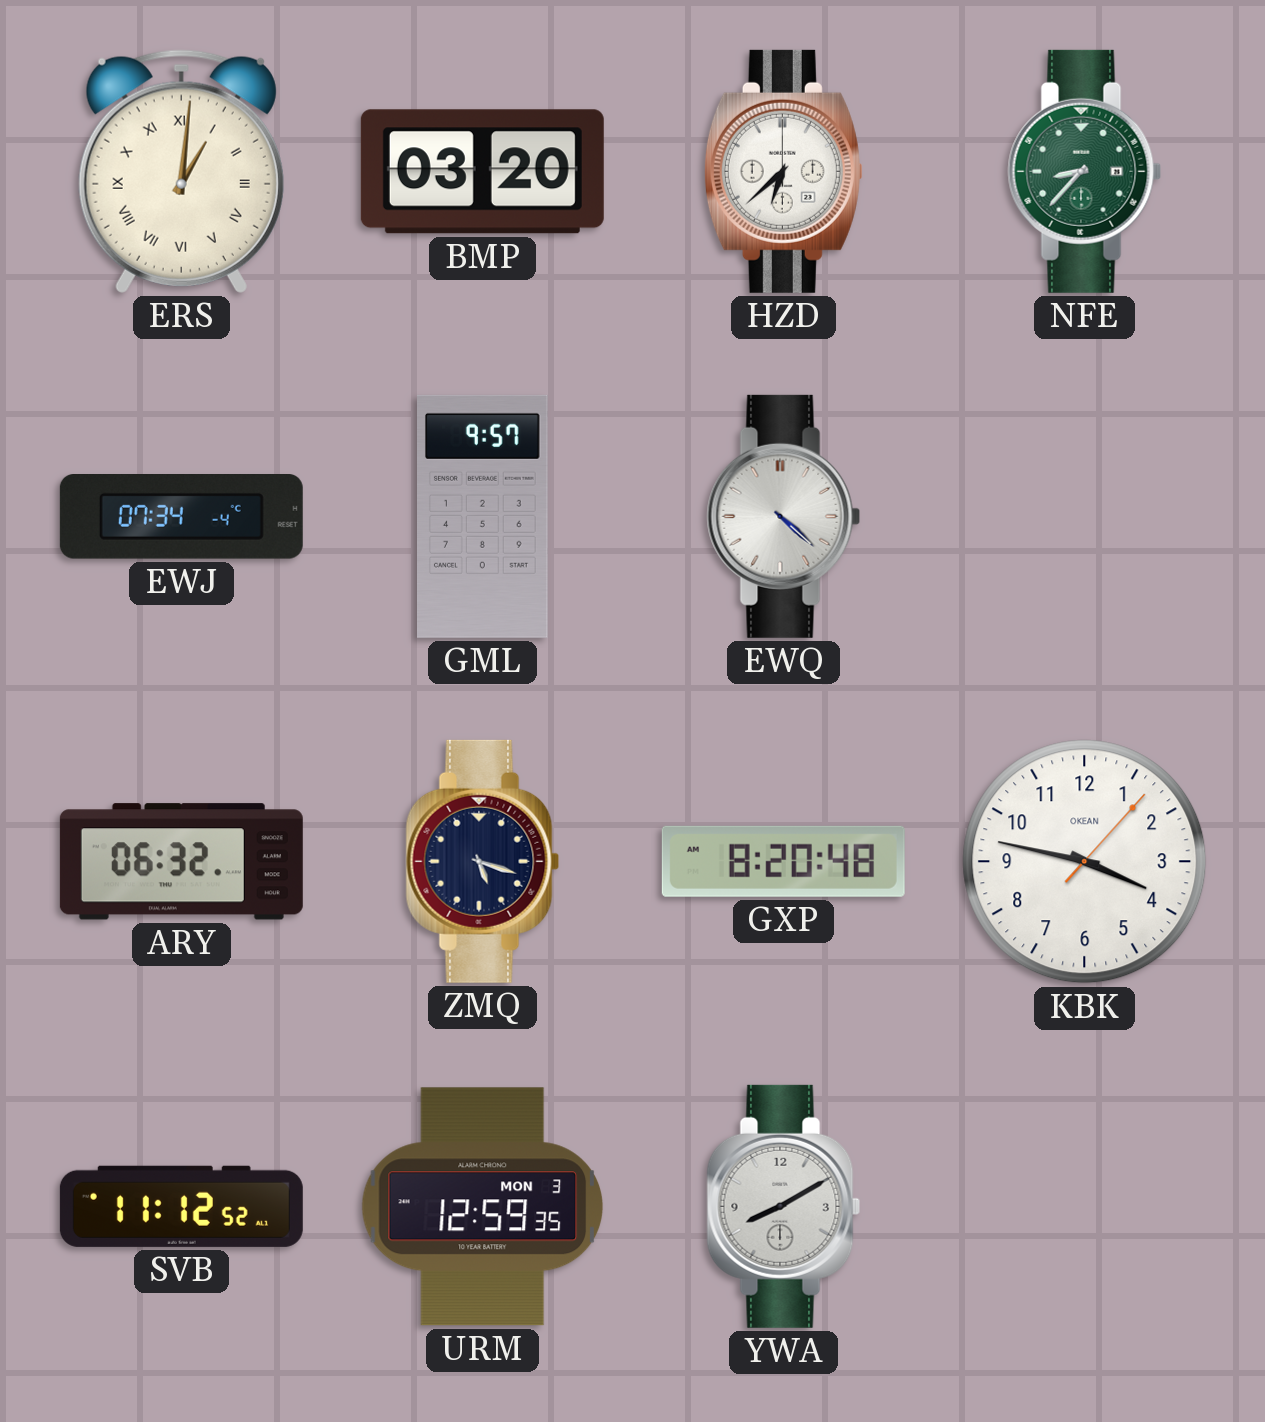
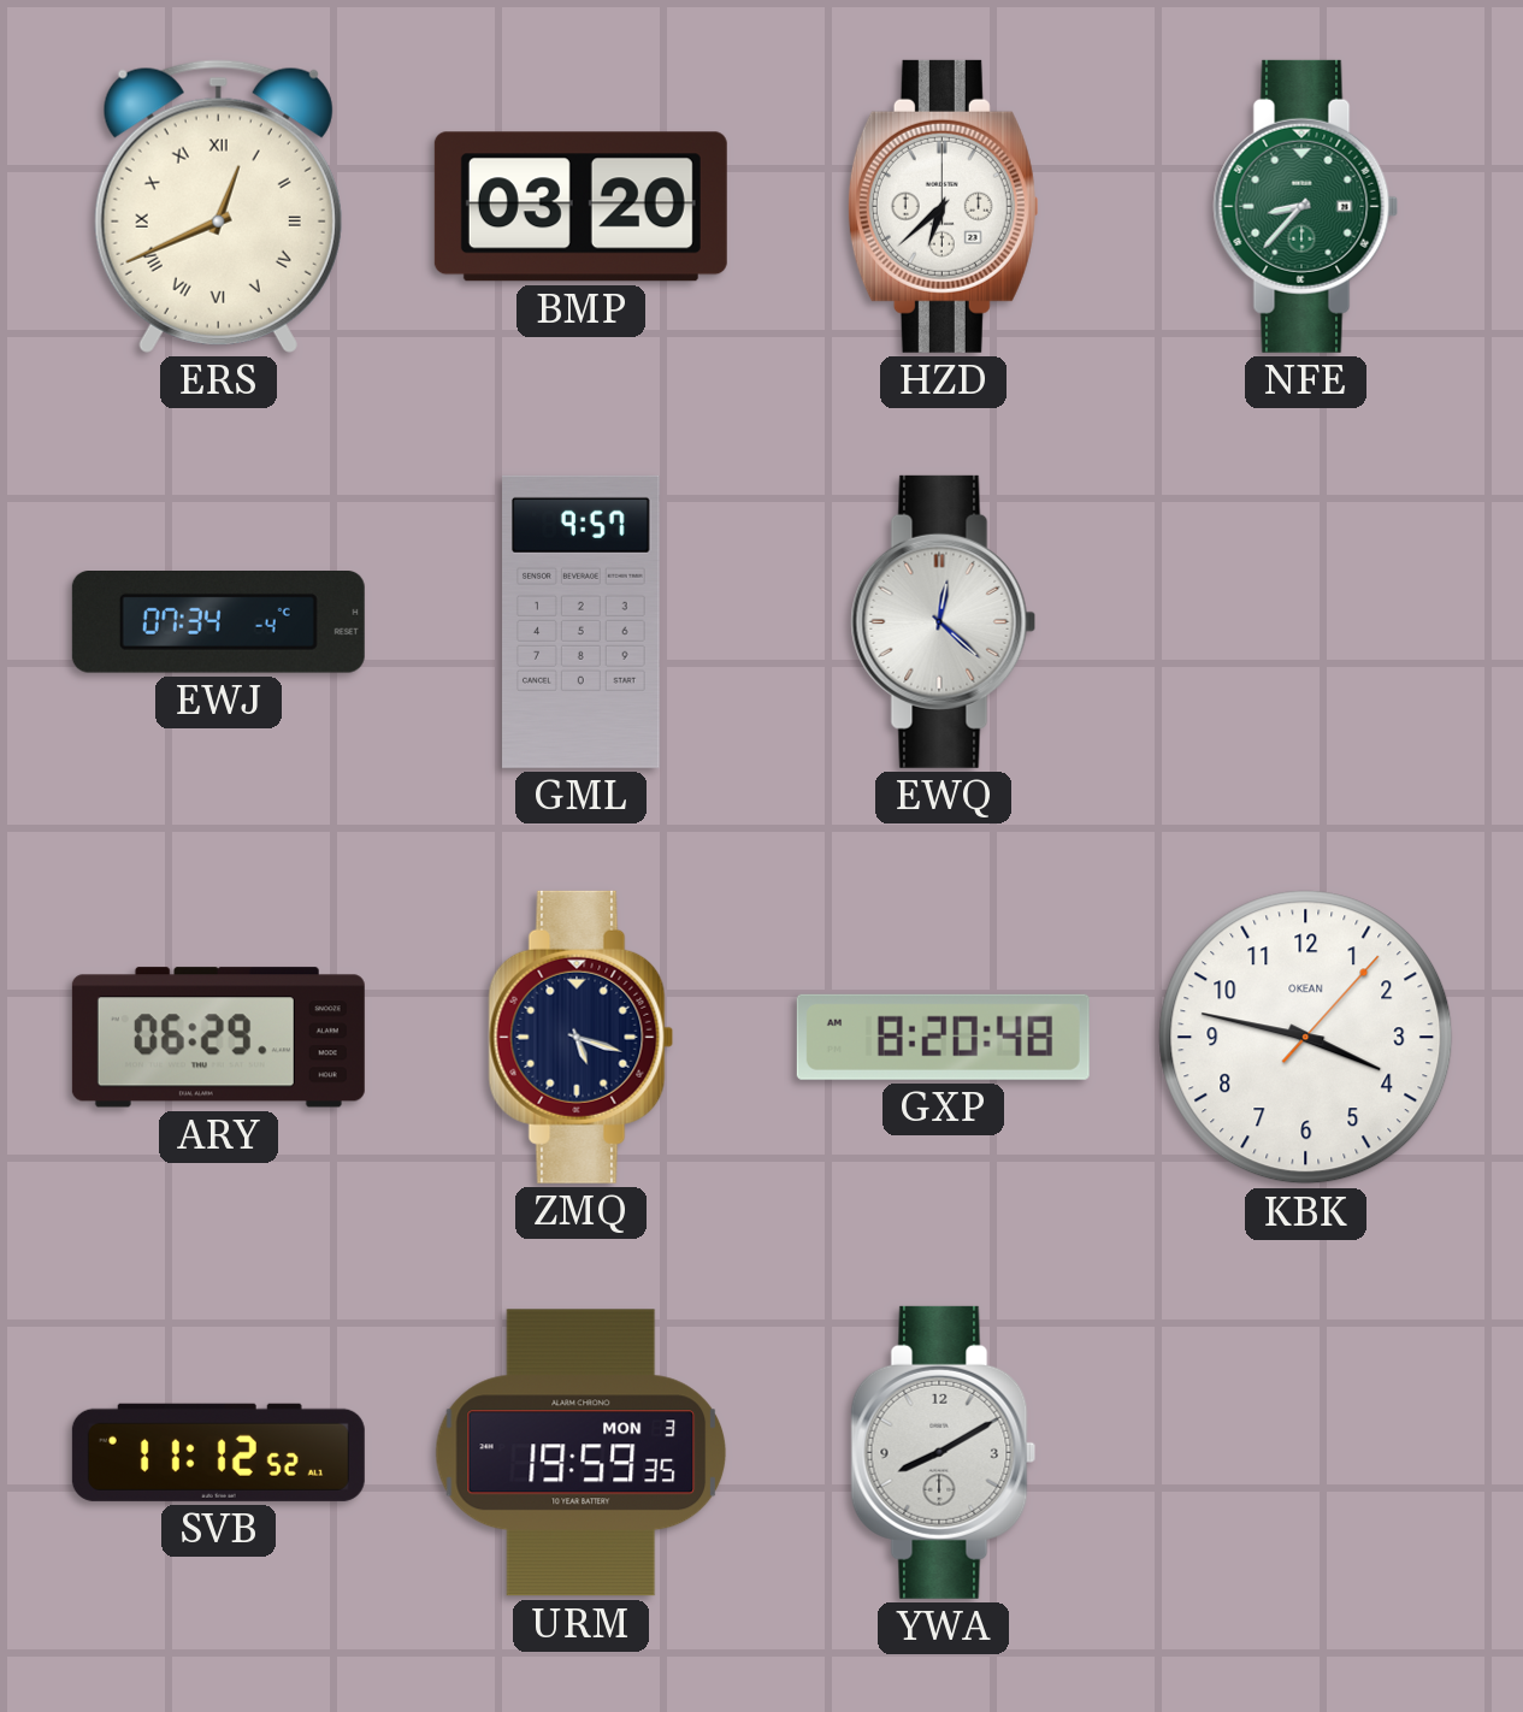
ERS: 1:01 -> 12:41
EWQ: 4:22 -> 12:22
ARY: 06:32 -> 06:29
URM: 12:59 -> 19:59
